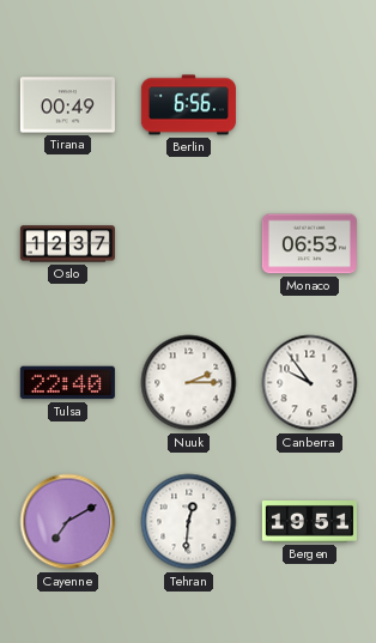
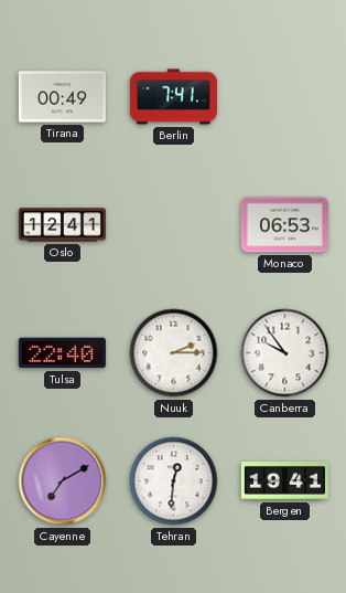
Berlin: 6:56 -> 7:41
Oslo: 12:37 -> 12:41
Bergen: 19:51 -> 19:41
